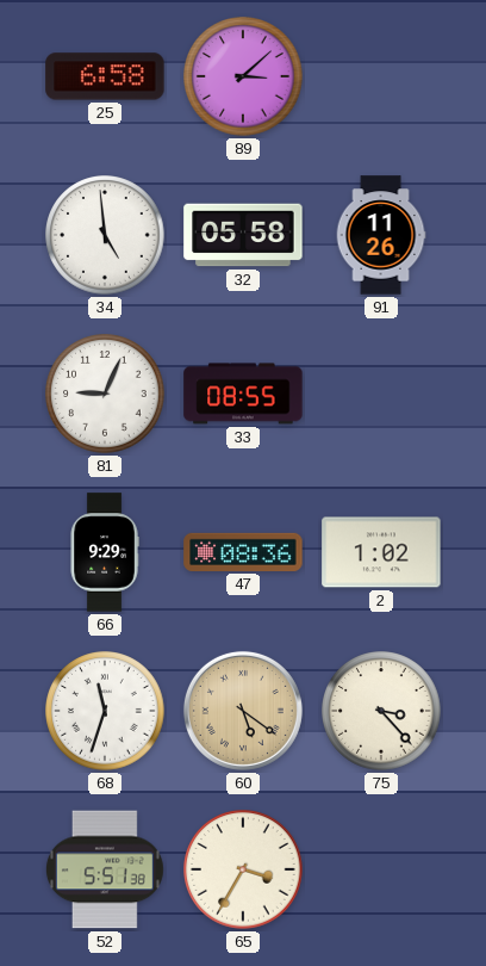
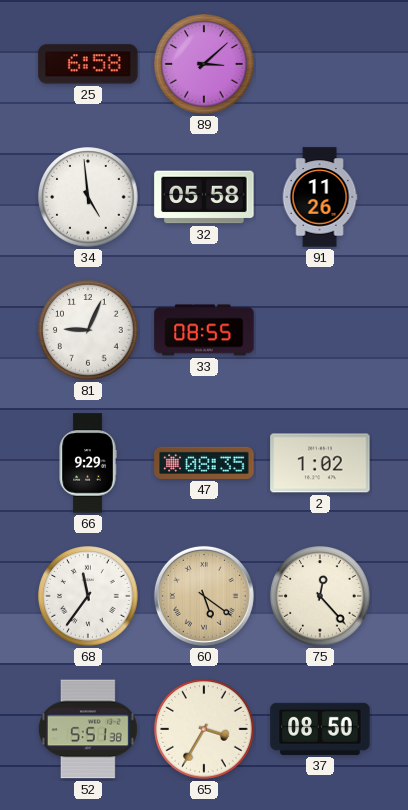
47: 08:36 -> 08:35
68: 11:33 -> 11:36
75: 3:23 -> 12:23
37: none -> 08:50
